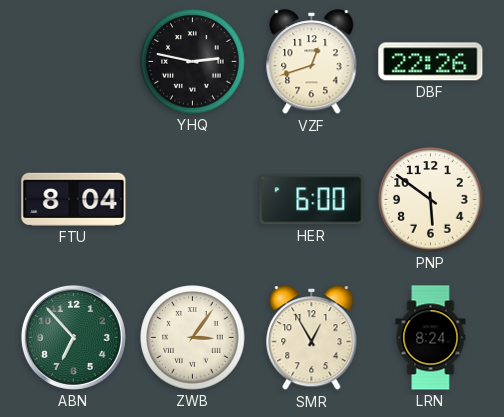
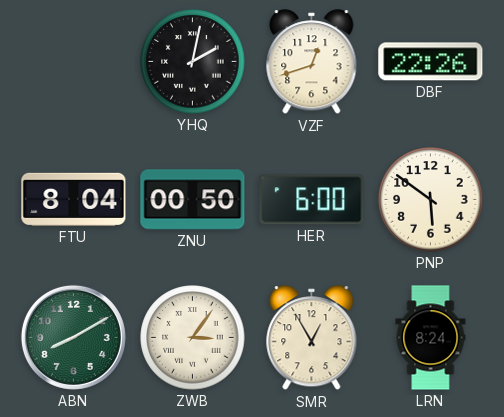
YHQ: 2:47 -> 2:02
ZNU: none -> 00:50
ABN: 6:53 -> 8:10
